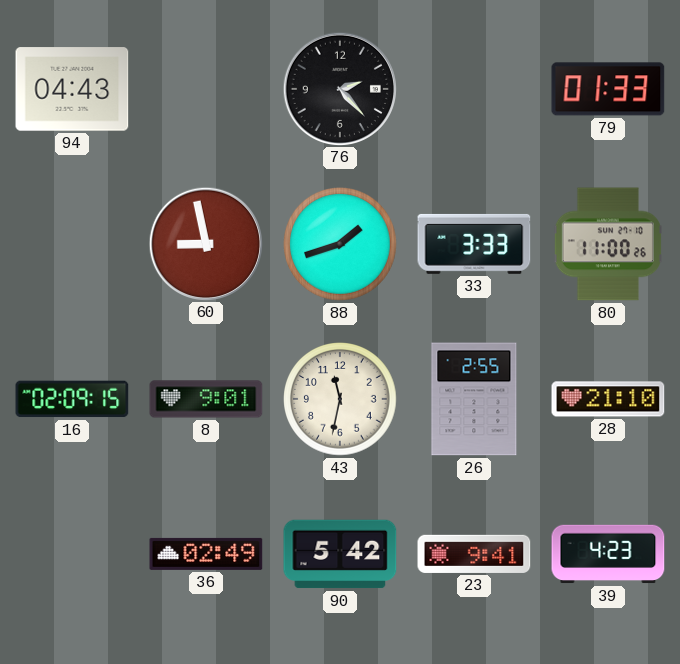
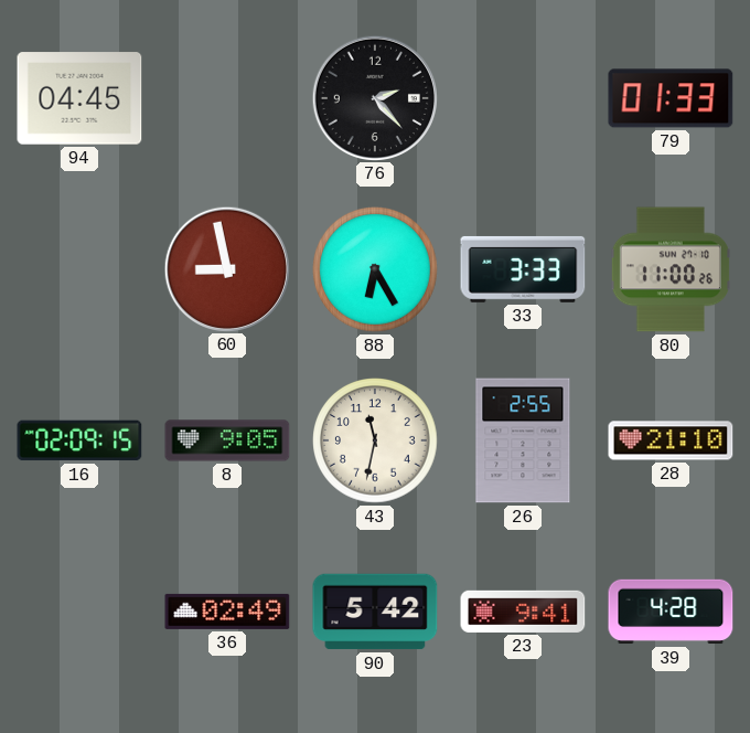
94: 04:43 -> 04:45
88: 1:42 -> 6:25
8: 9:01 -> 9:05
39: 4:23 -> 4:28
